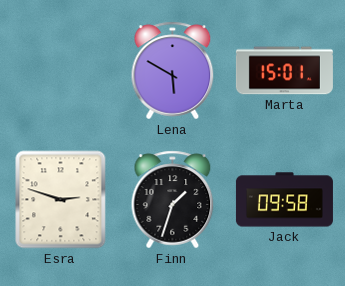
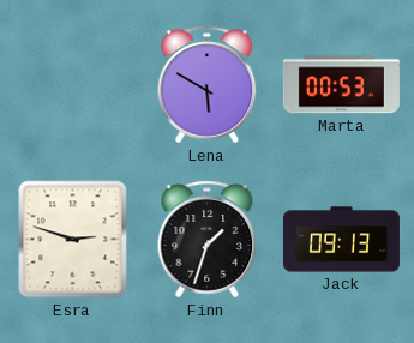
Marta: 15:01 -> 00:53
Jack: 09:58 -> 09:13
